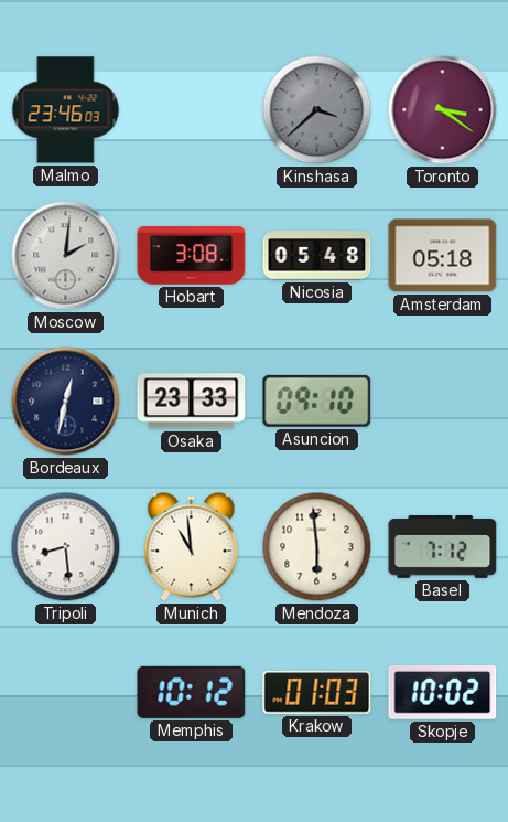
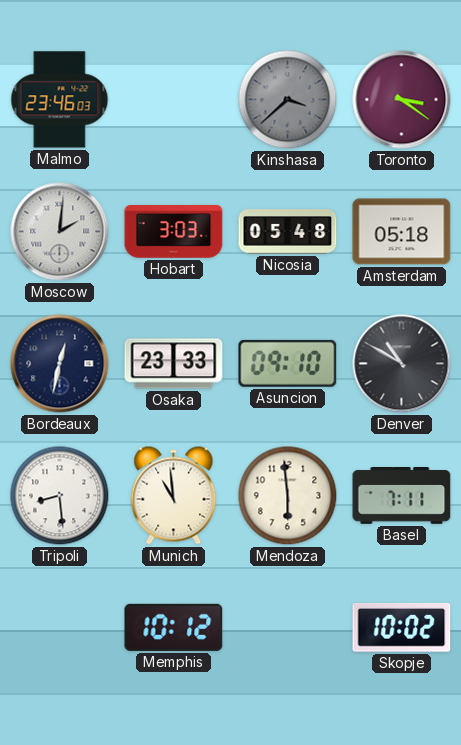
Hobart: 3:08 -> 3:03
Denver: none -> 10:50
Basel: 7:12 -> 7:11
Krakow: 01:03 -> none
